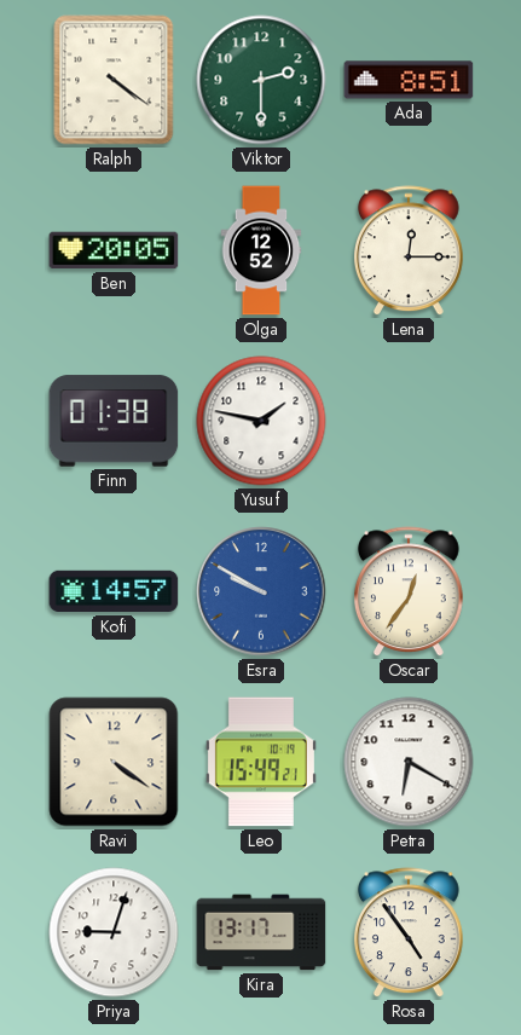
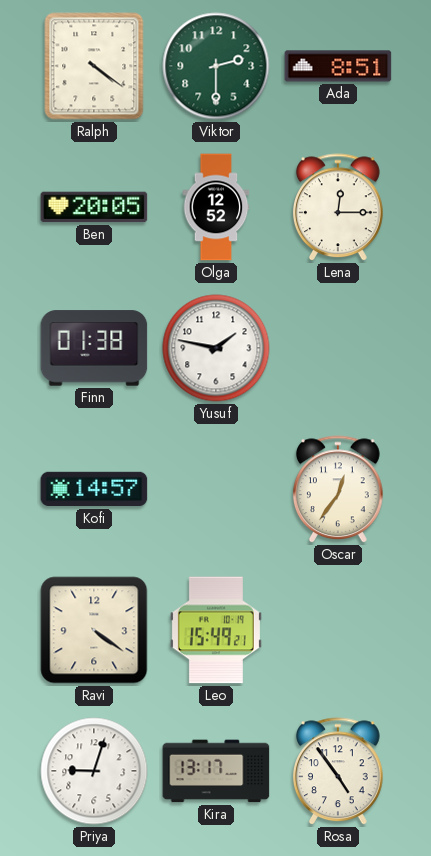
Esra: 9:50 -> none
Petra: 6:20 -> none
